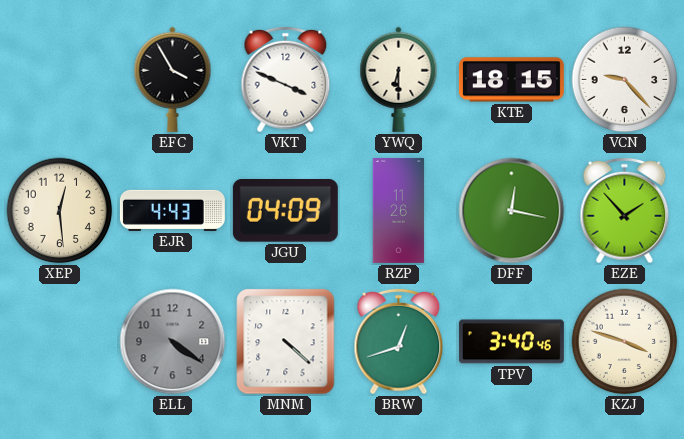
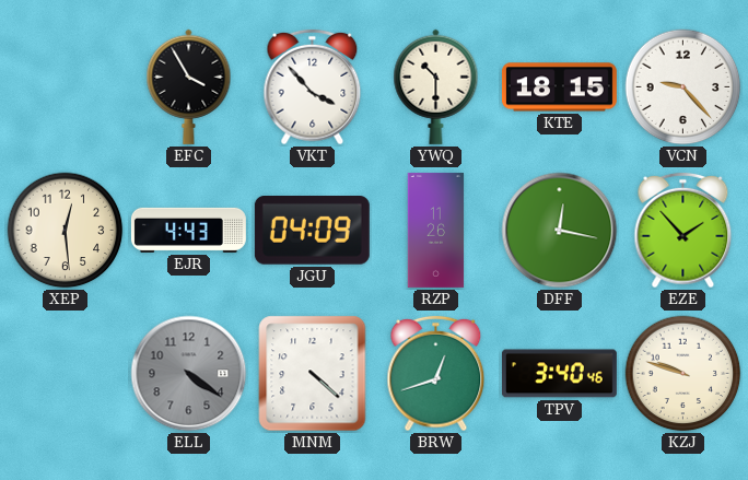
VKT: 3:49 -> 3:53
YWQ: 6:30 -> 10:30
KZJ: 3:48 -> 9:48
